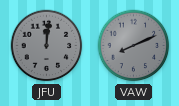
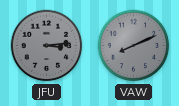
JFU: 12:01 -> 3:14
